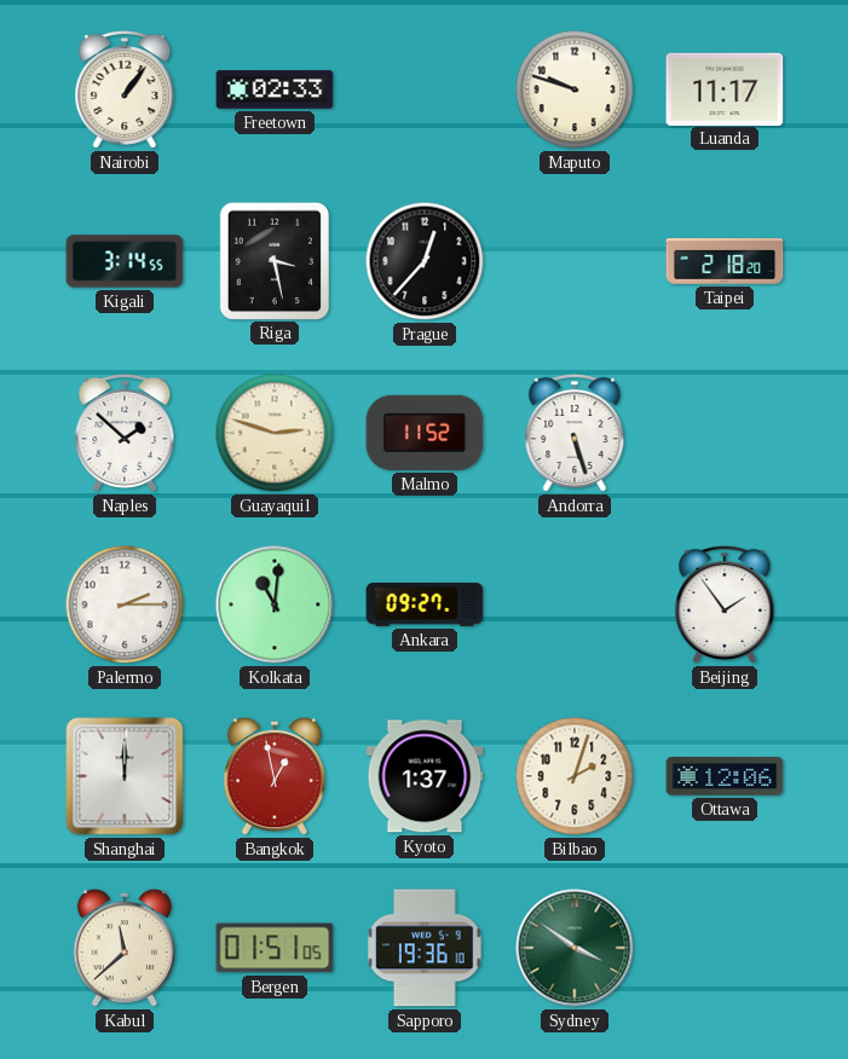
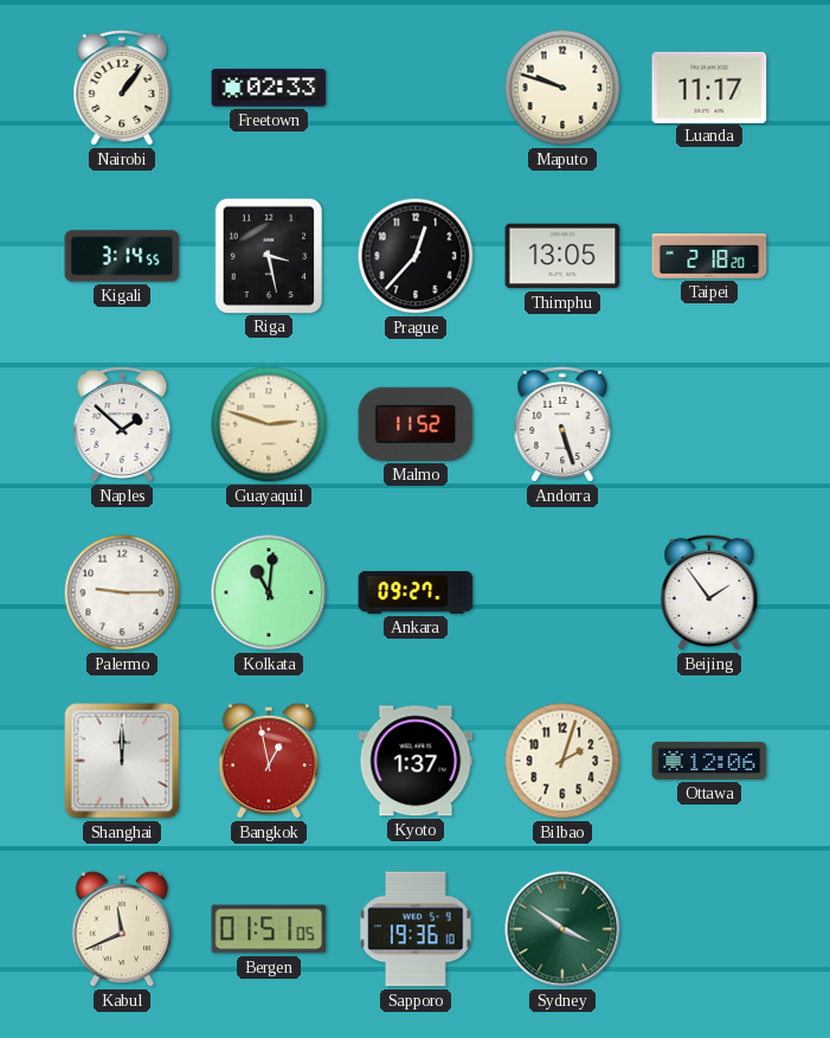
Thimphu: none -> 13:05
Palermo: 2:15 -> 9:15
Kabul: 11:38 -> 11:41
